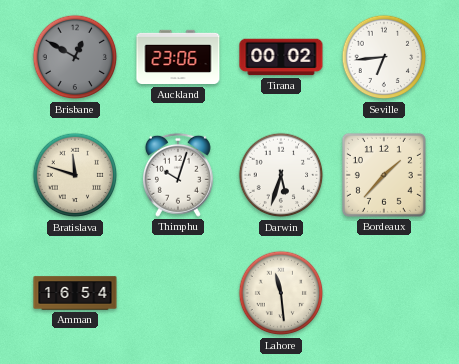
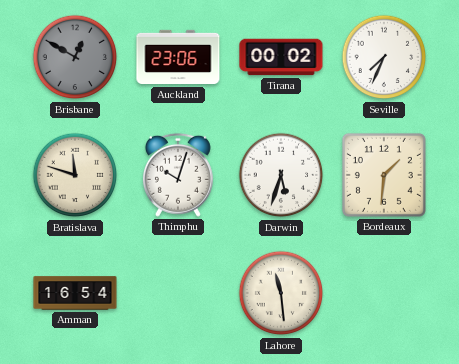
Seville: 6:44 -> 7:34
Bordeaux: 1:37 -> 1:31
